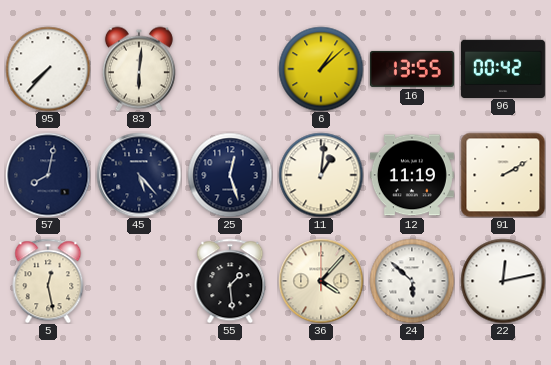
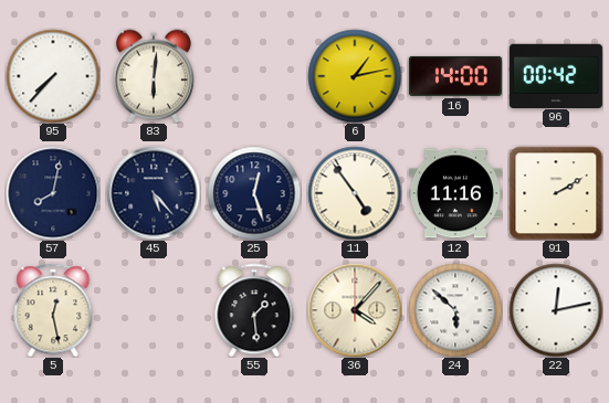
6: 1:08 -> 1:13
16: 13:55 -> 14:00
11: 1:01 -> 4:54
12: 11:19 -> 11:16
